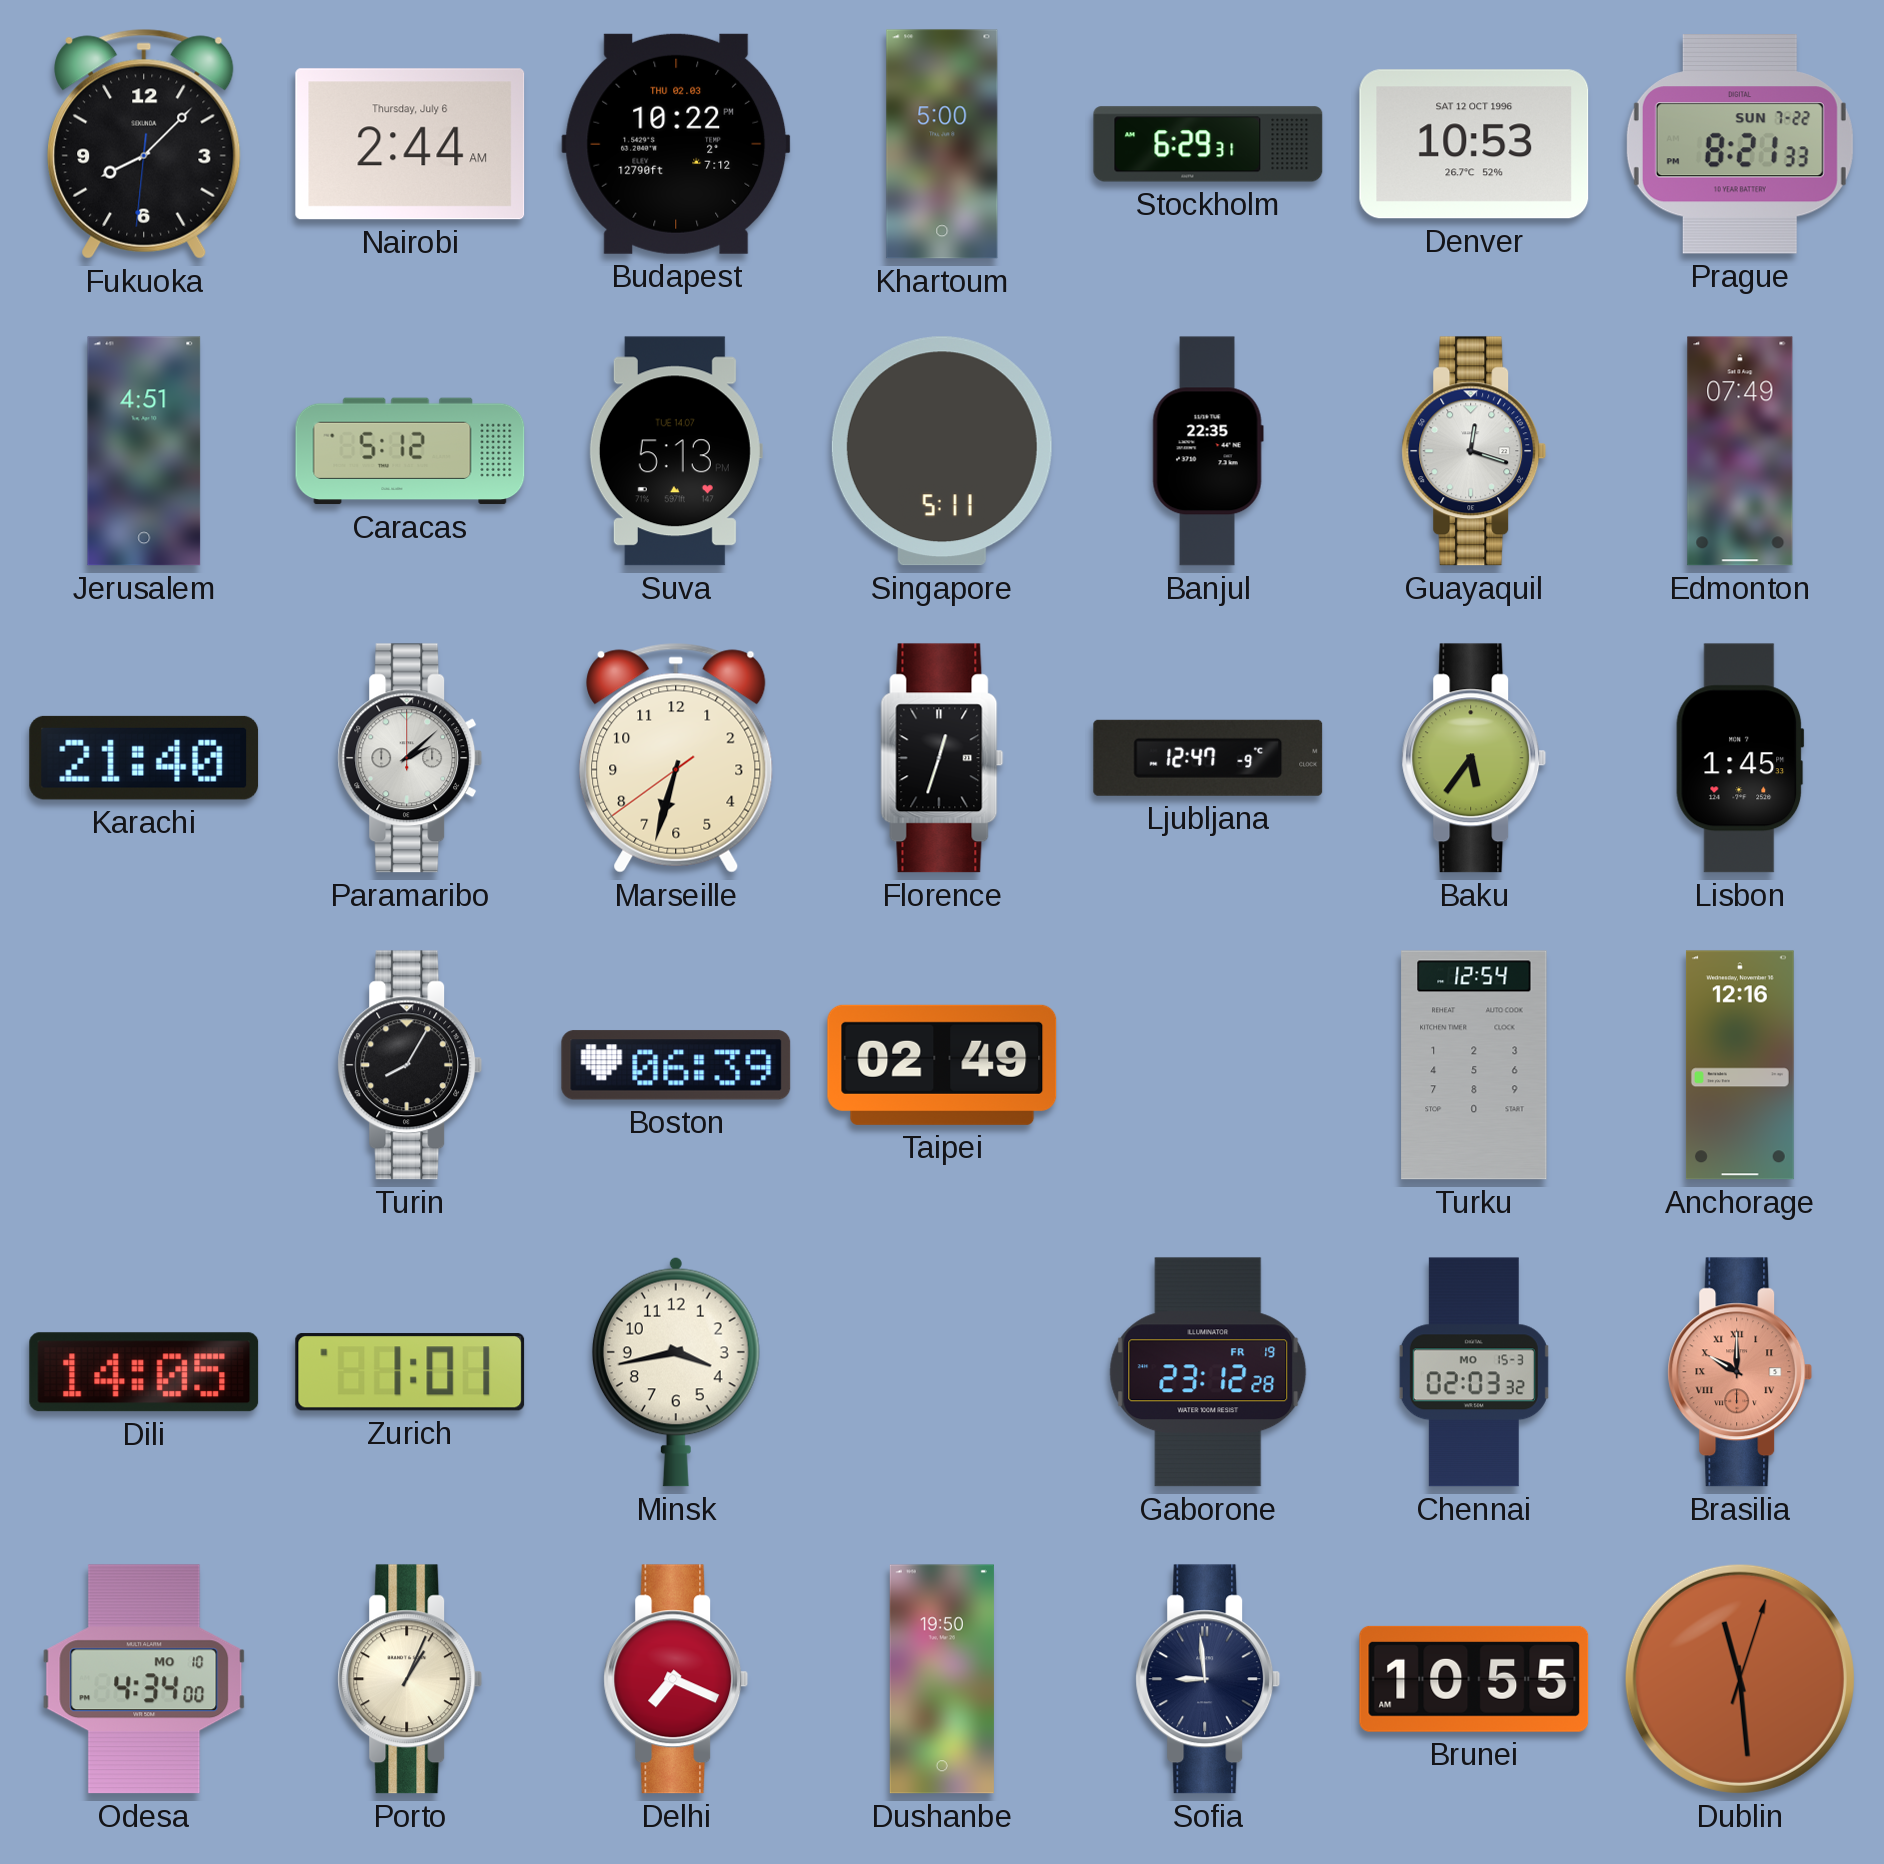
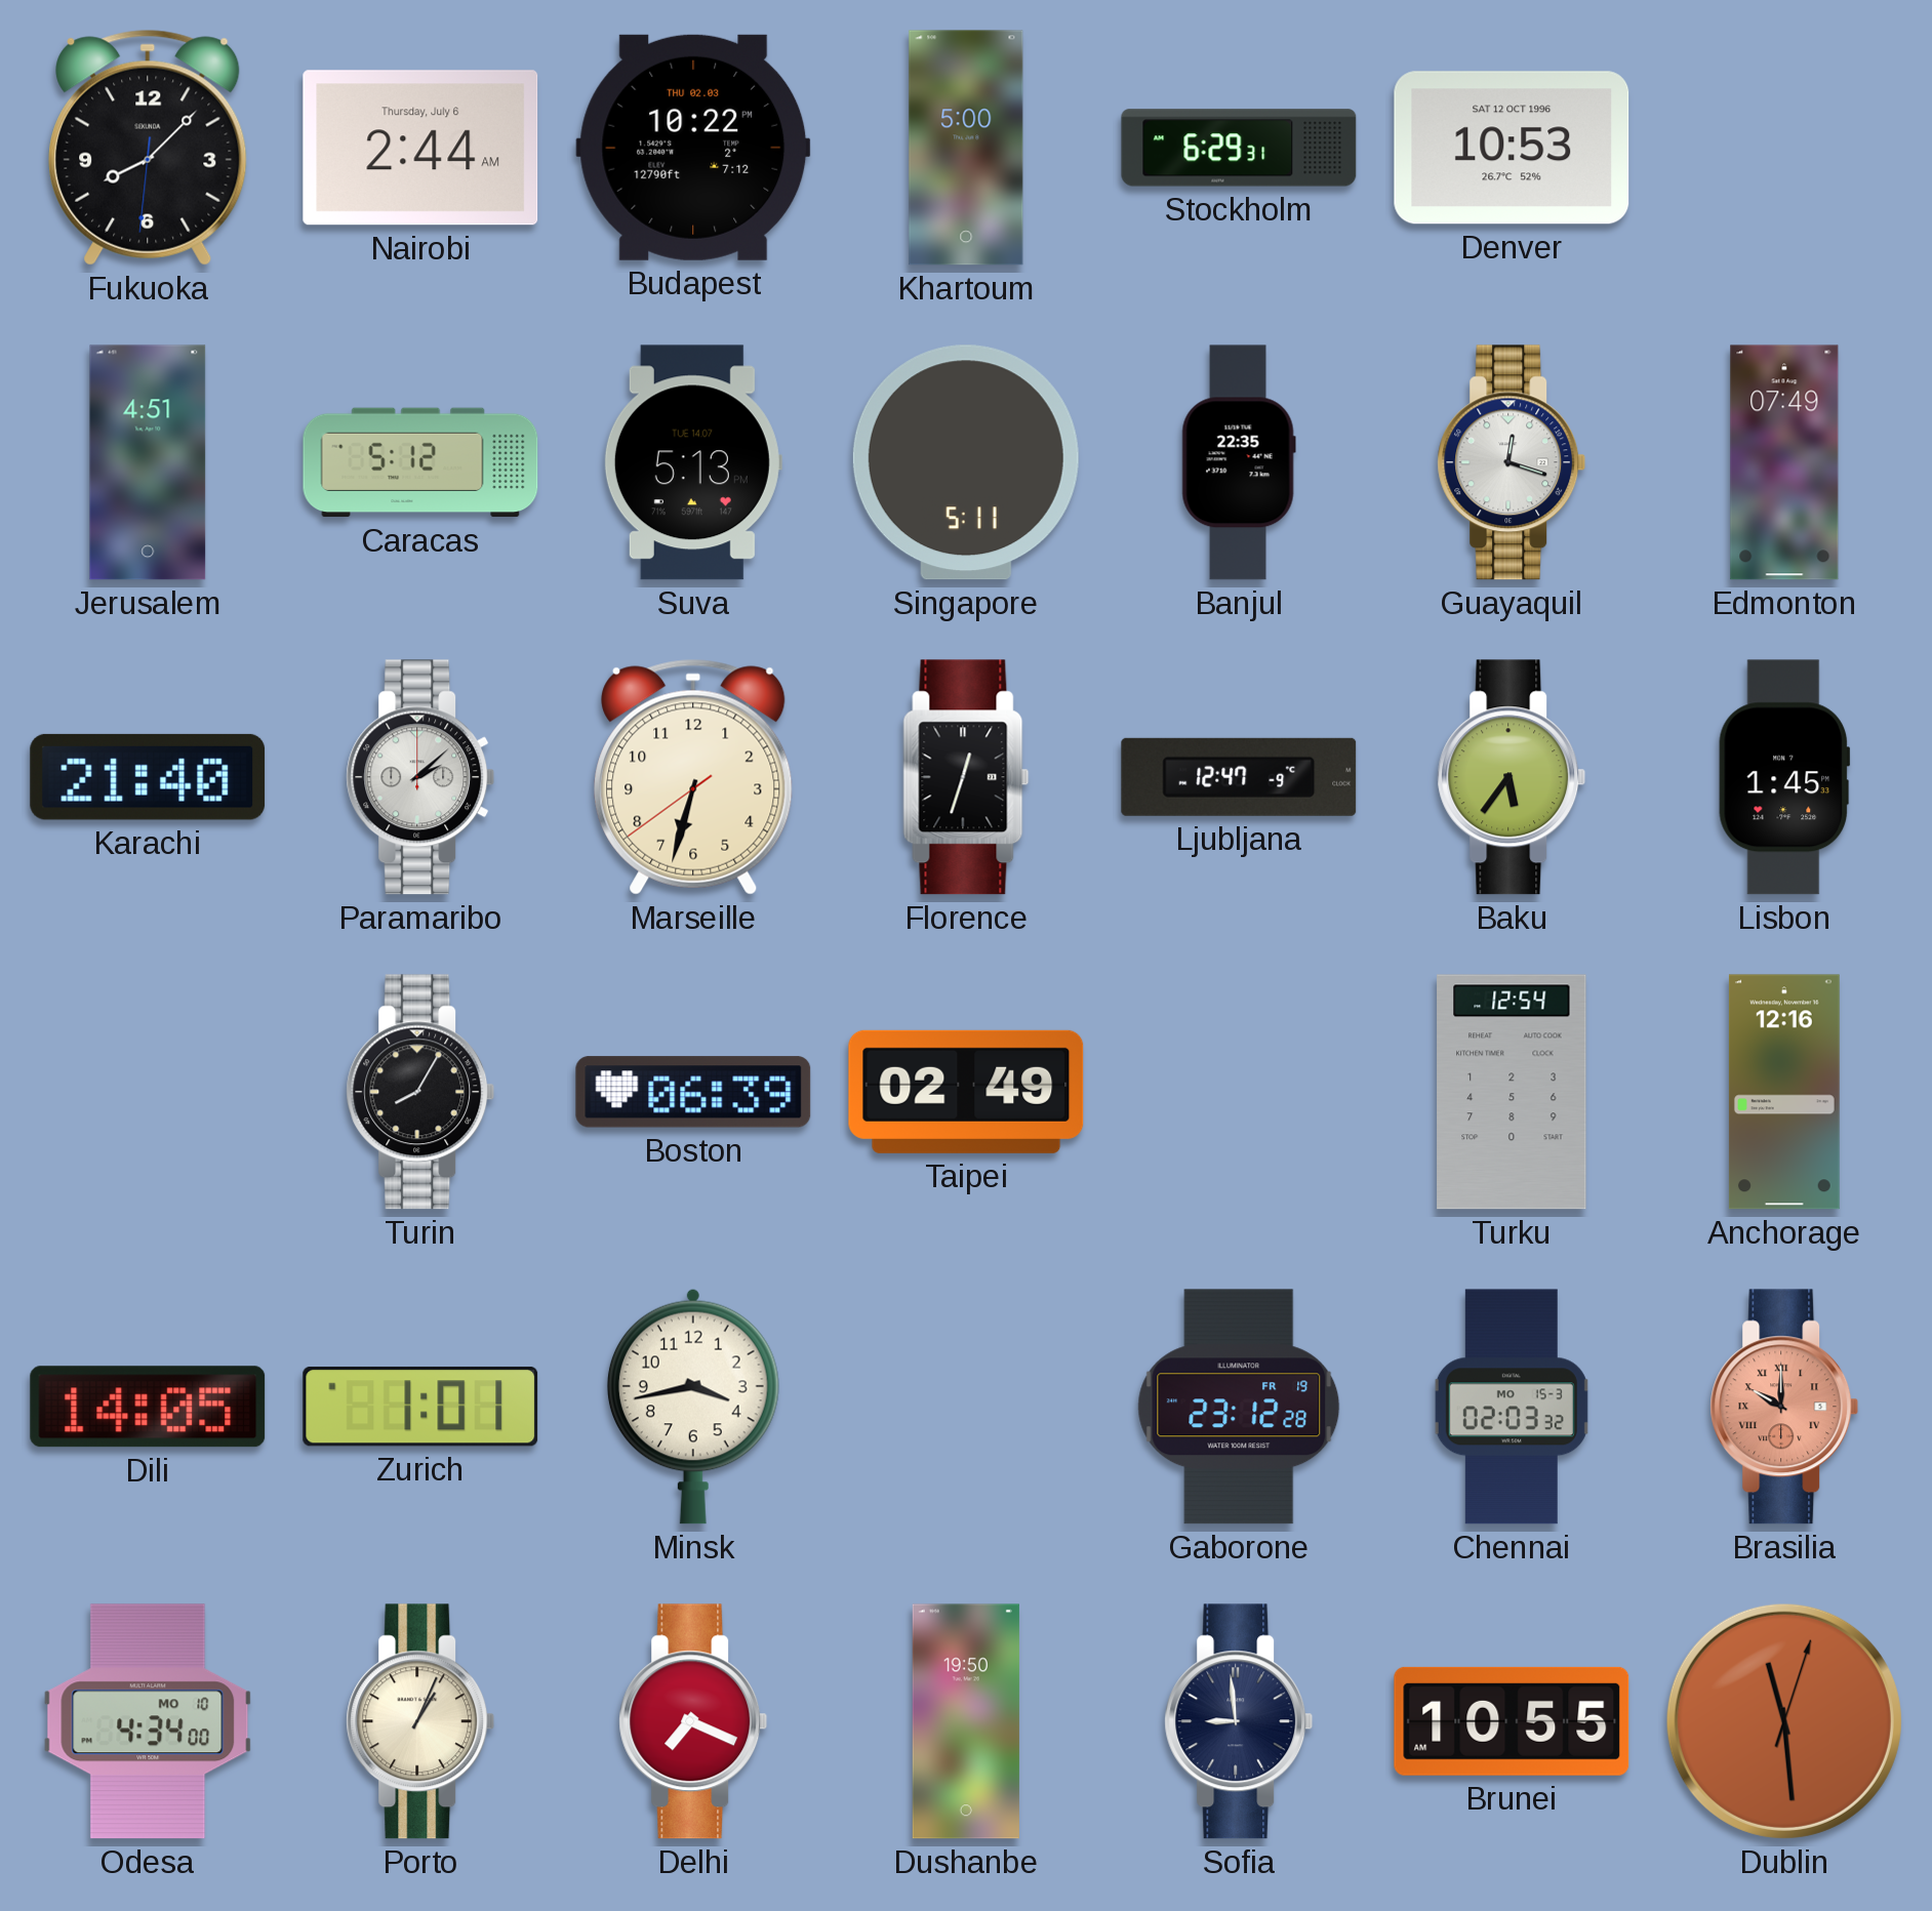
Prague: 8:21 -> none
